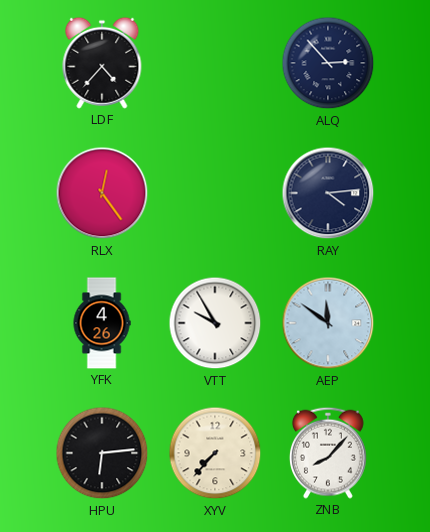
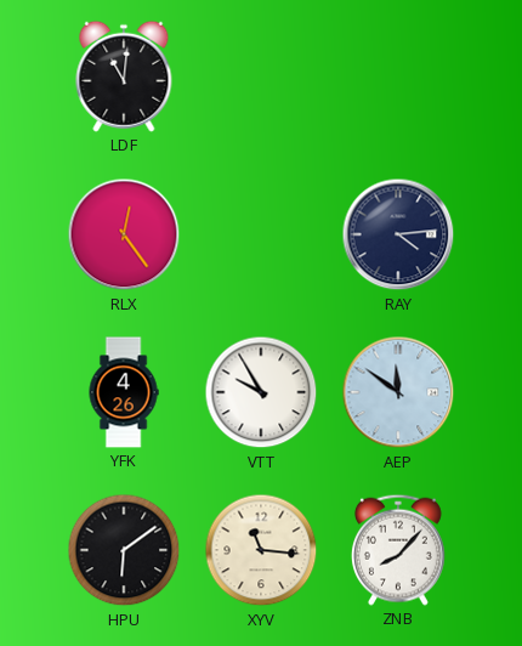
LDF: 4:37 -> 11:01
ALQ: 2:53 -> none
HPU: 6:14 -> 6:09
XYV: 7:37 -> 11:16
